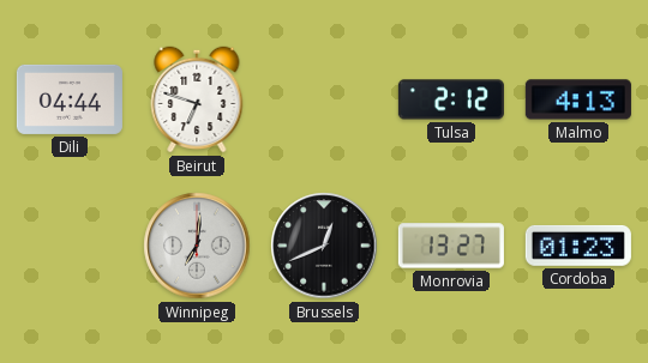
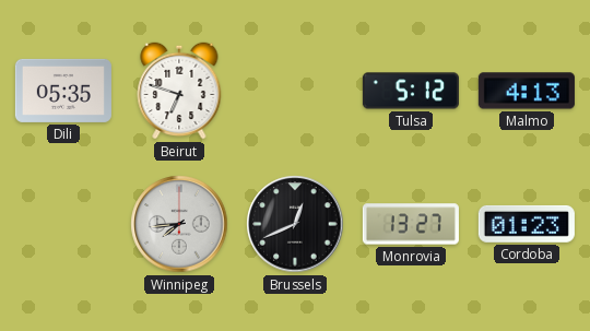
Dili: 04:44 -> 05:35
Tulsa: 2:12 -> 5:12
Winnipeg: 7:01 -> 7:44
